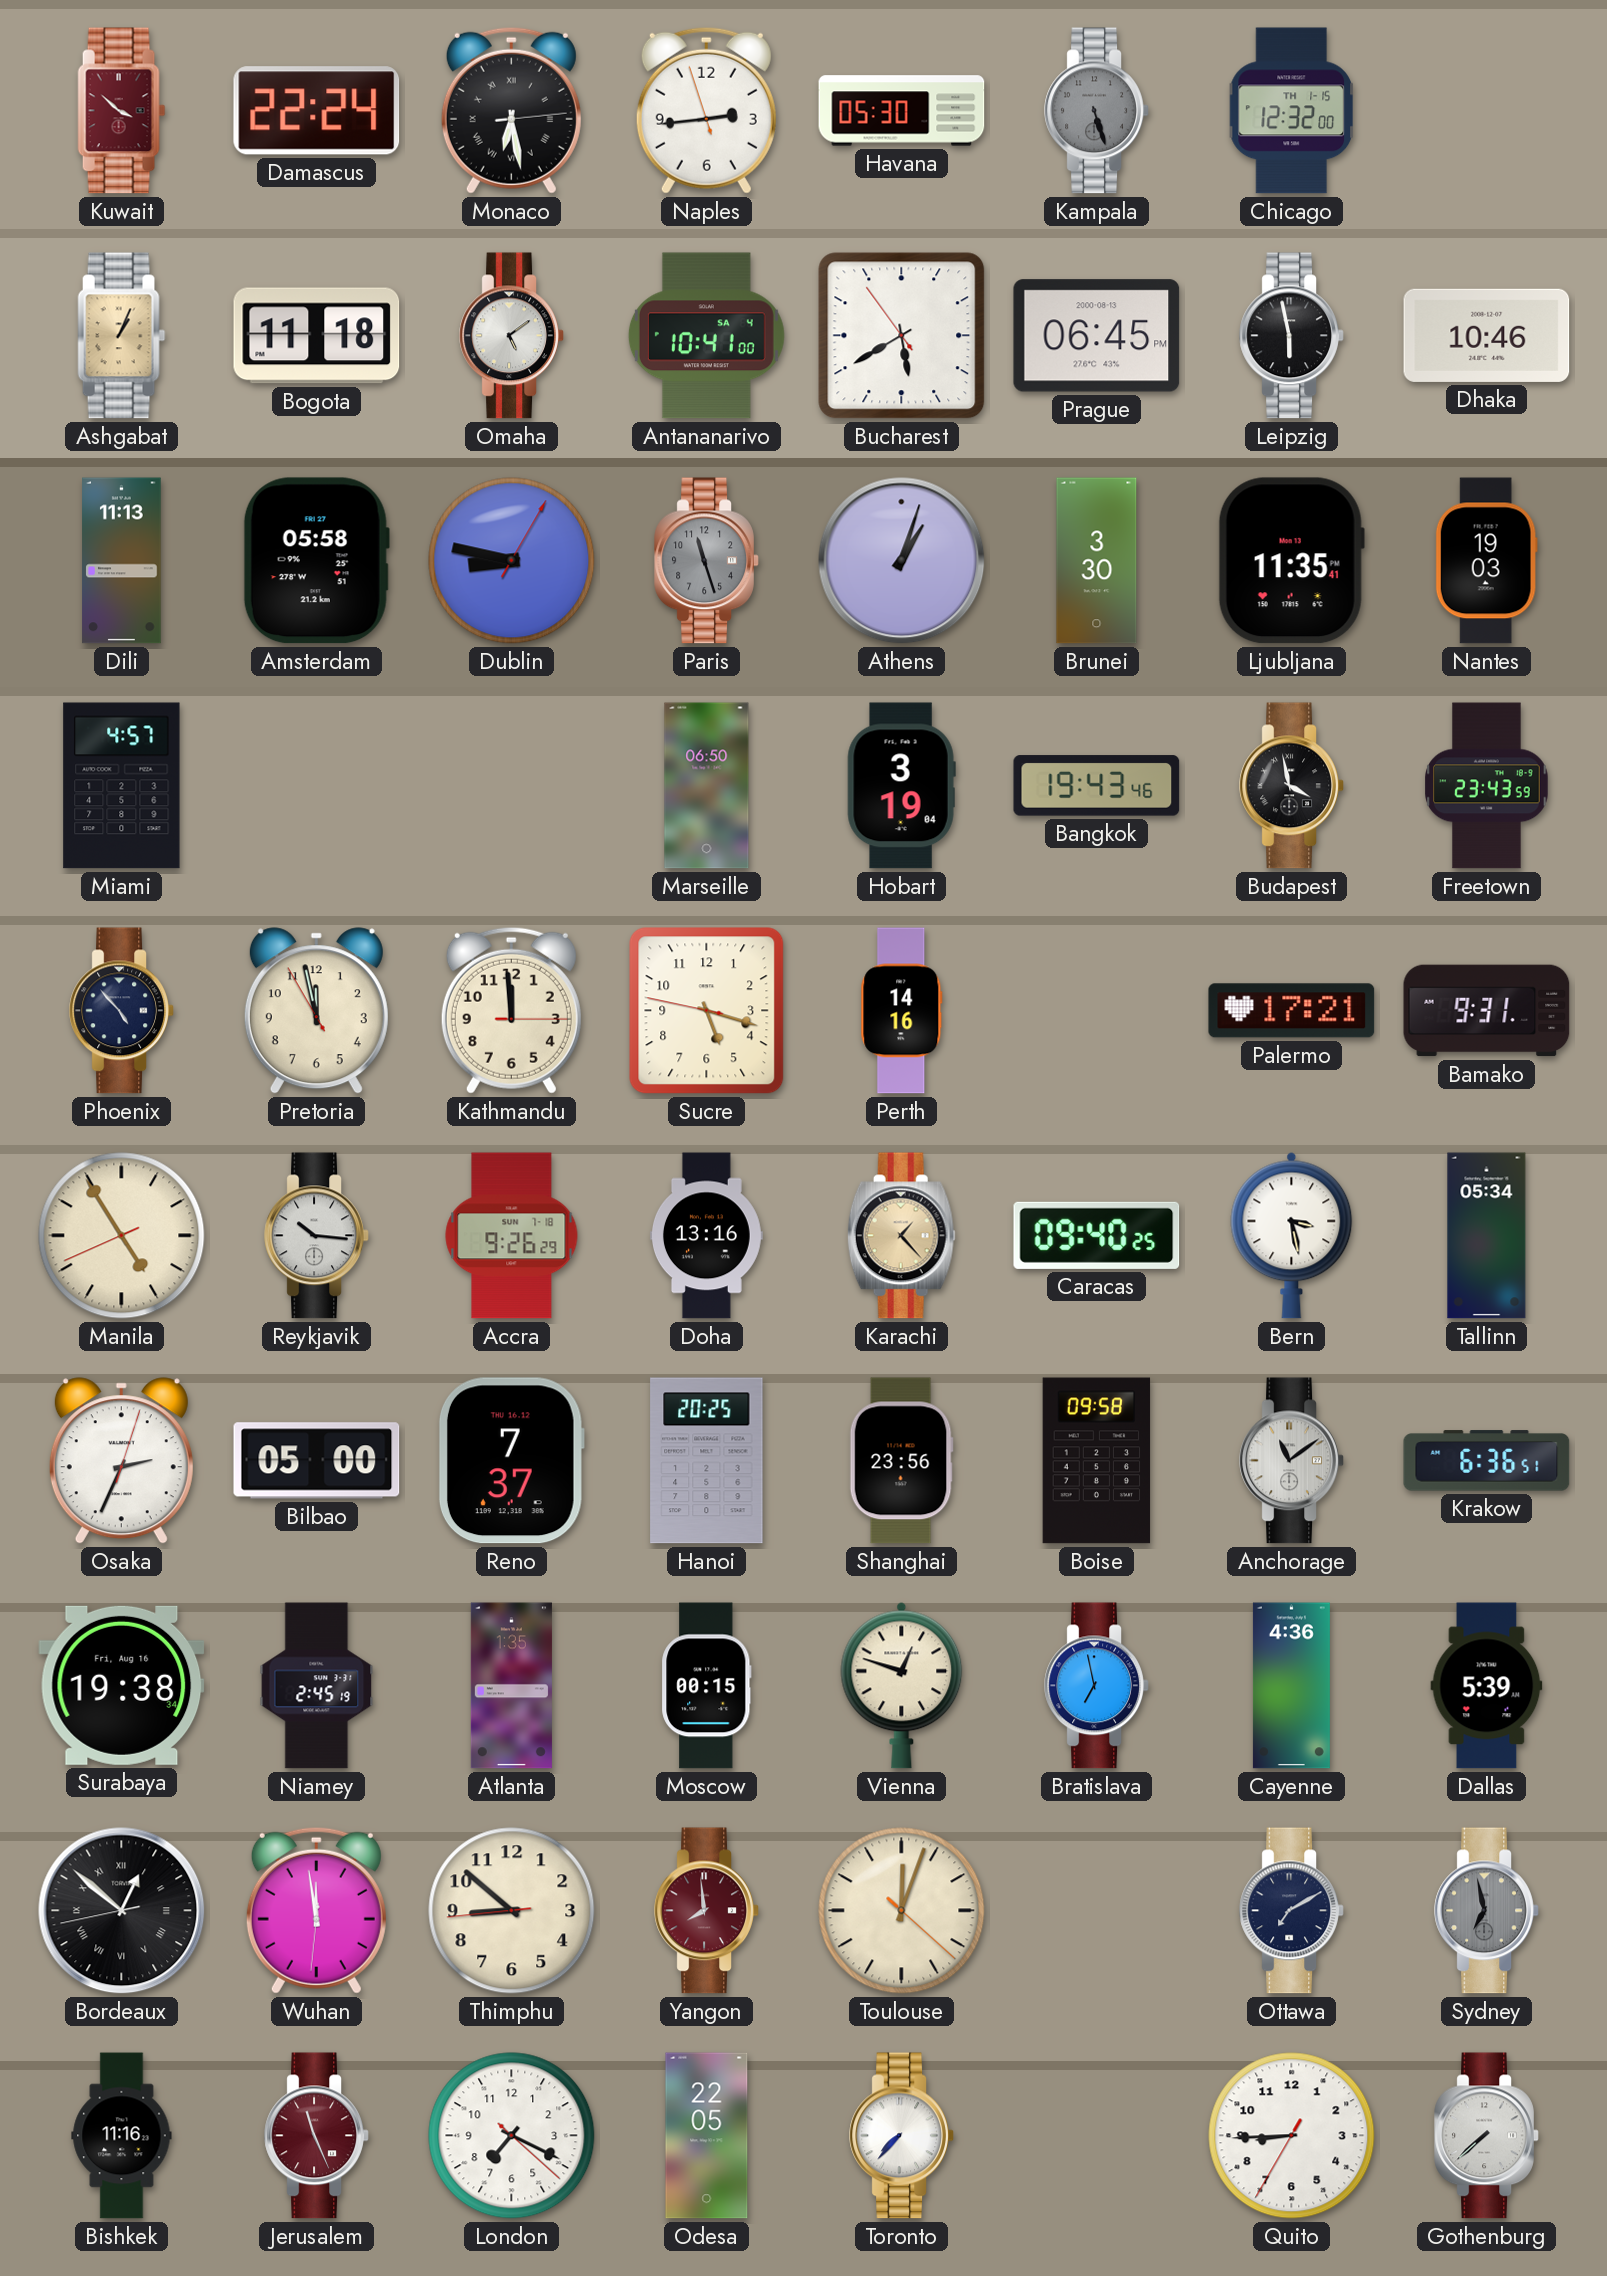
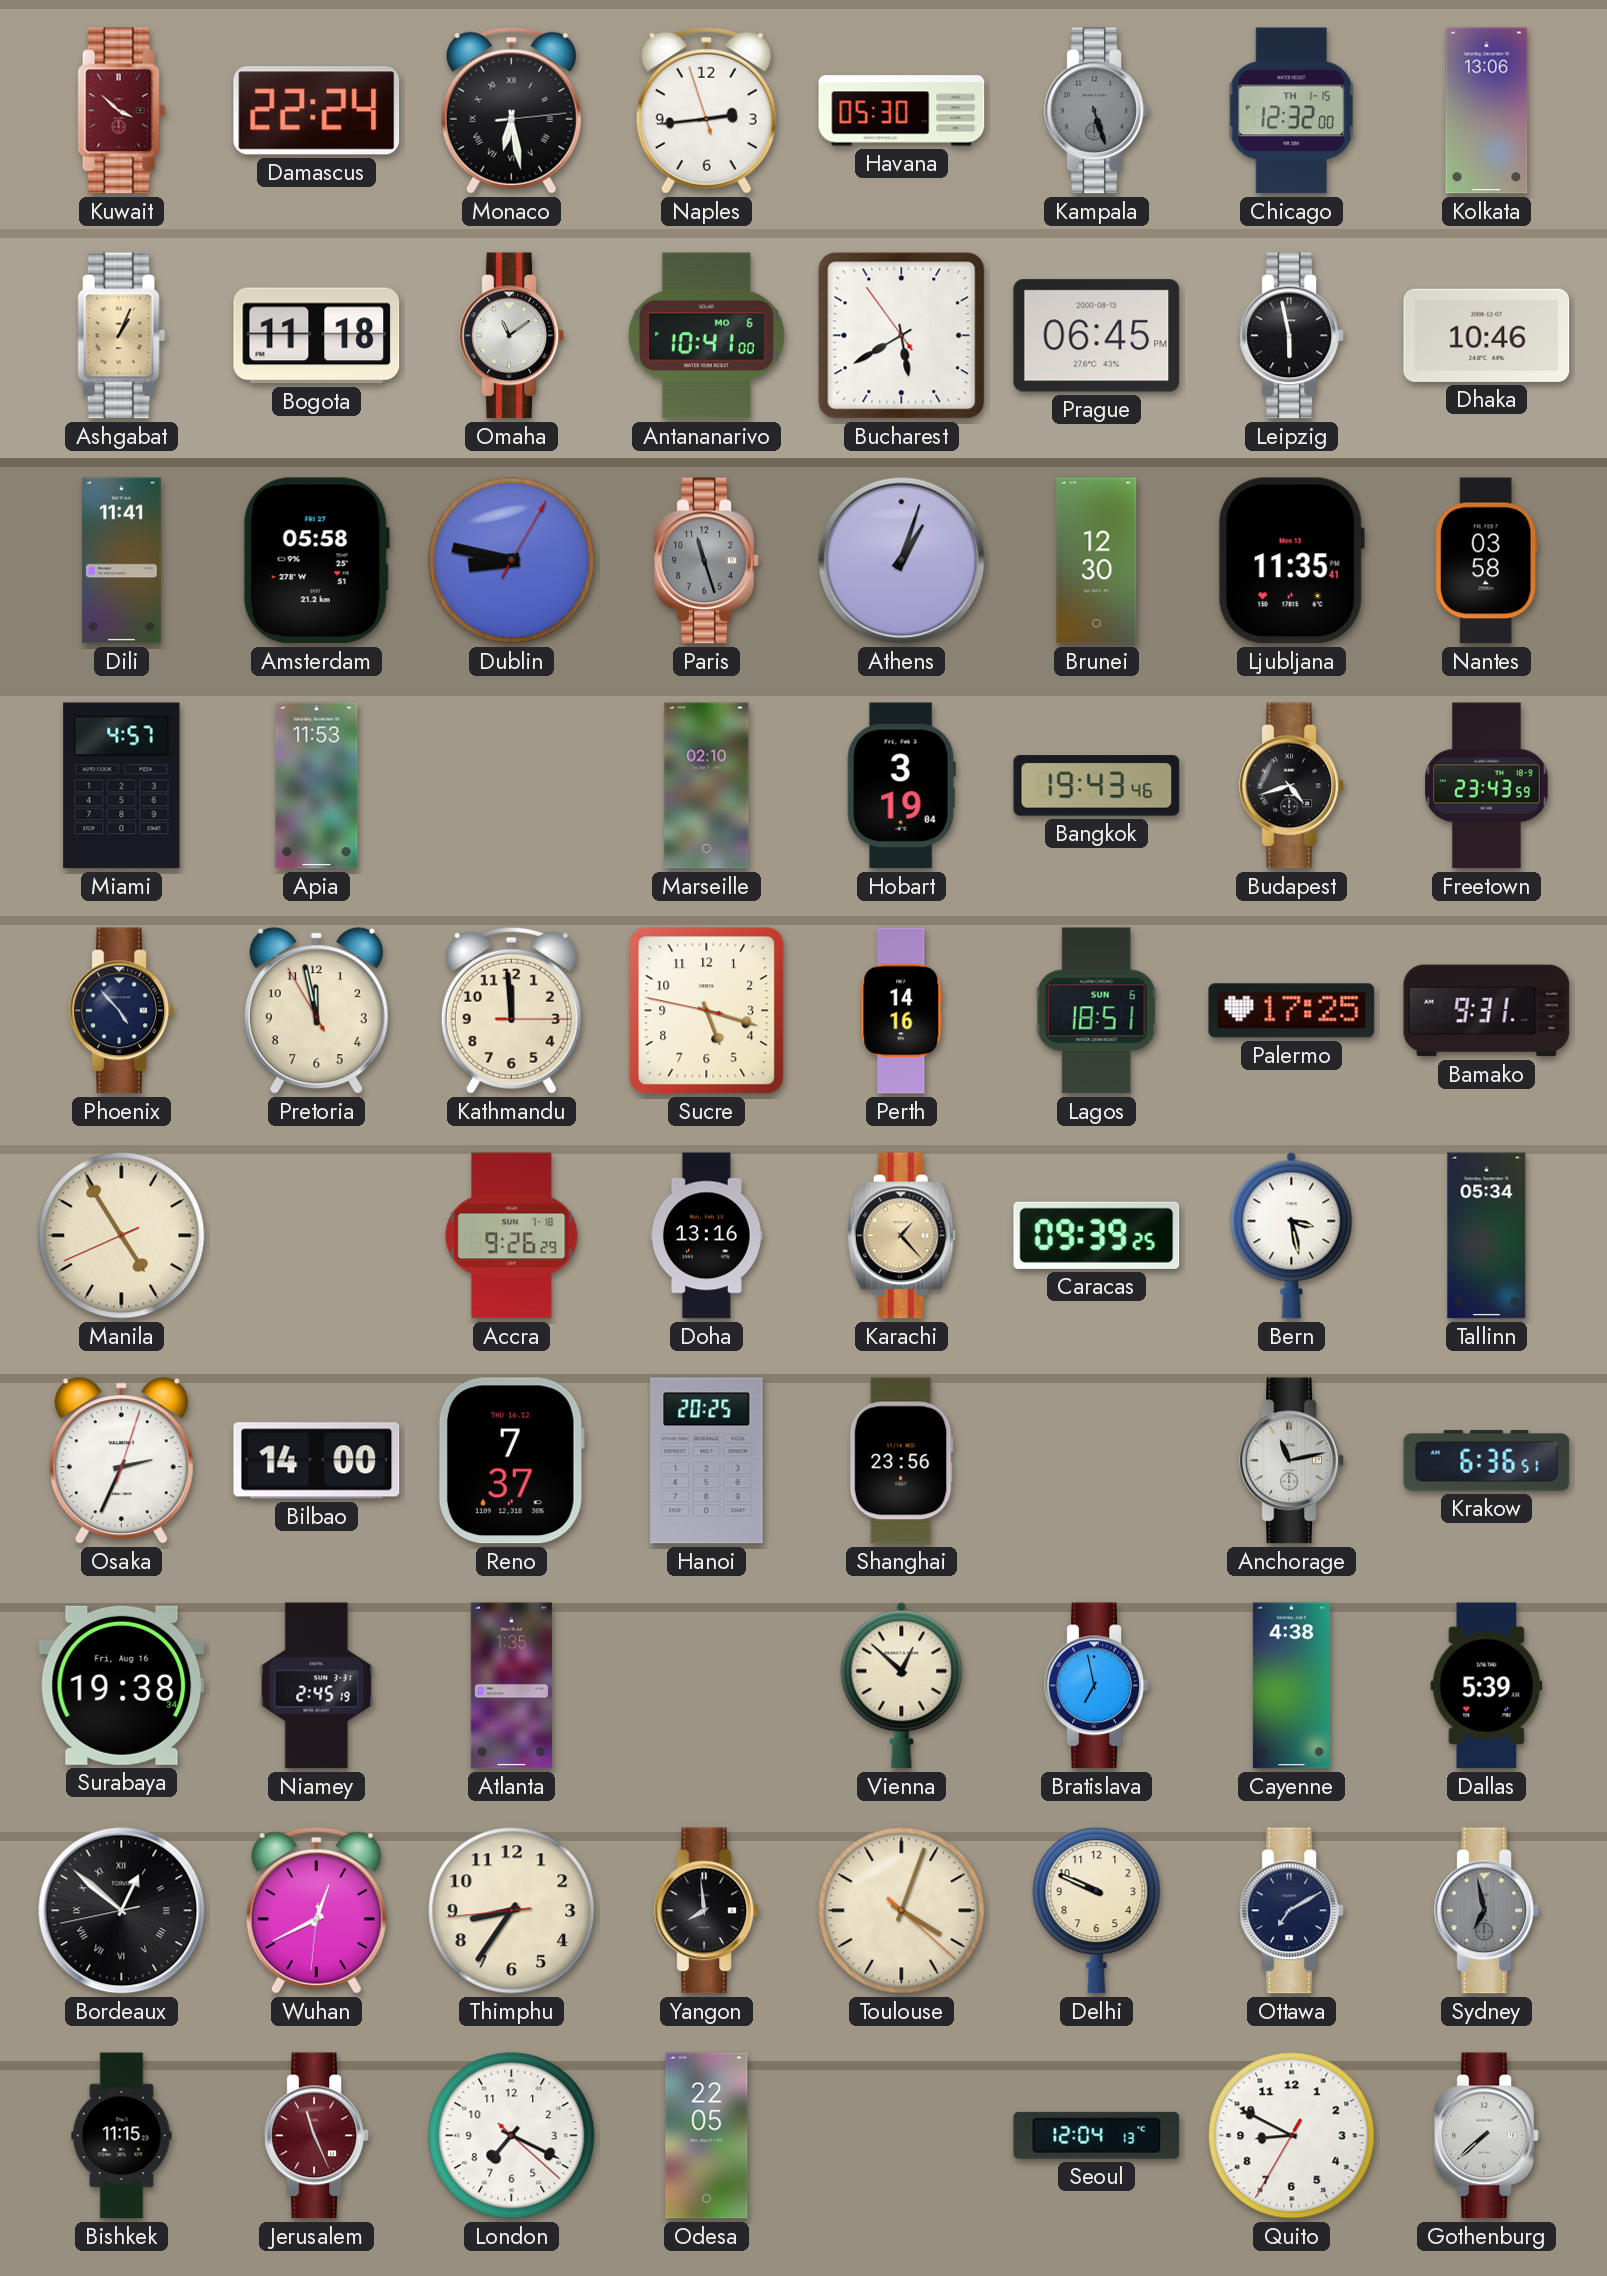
Kolkata: none -> 13:06
Omaha: 5:09 -> 11:09
Antananarivo date: SA 4 -> MO 6
Dili: 11:13 -> 11:41
Brunei: 3:30 -> 12:30
Nantes: 19:03 -> 03:58
Apia: none -> 11:53
Marseille: 06:50 -> 02:10
Budapest: 3:58 -> 4:42
Lagos: none -> 18:51
Palermo: 17:21 -> 17:25
Reykjavik: 10:16 -> none
Caracas: 09:40 -> 09:39
Bilbao: 05:00 -> 14:00
Boise: 09:58 -> none
Anchorage: 11:09 -> 11:13
Moscow: 00:15 -> none
Vienna: 12:48 -> 12:52
Cayenne: 4:36 -> 4:38
Wuhan: 11:58 -> 12:40
Thimphu: 8:51 -> 8:35
Yangon dial: burgundy -> black
Toulouse: 12:03 -> 4:03
Delhi: none -> 9:49
Bishkek: 11:16 -> 11:15
Toronto: 7:37 -> none
Seoul: none -> 12:04
Quito: 8:44 -> 8:49
